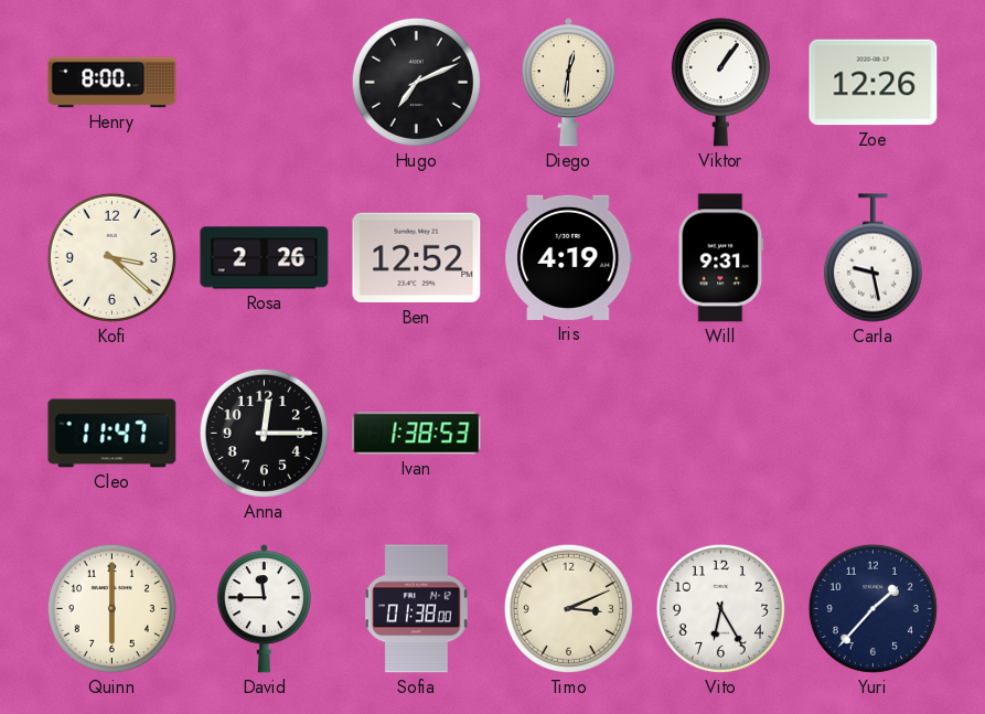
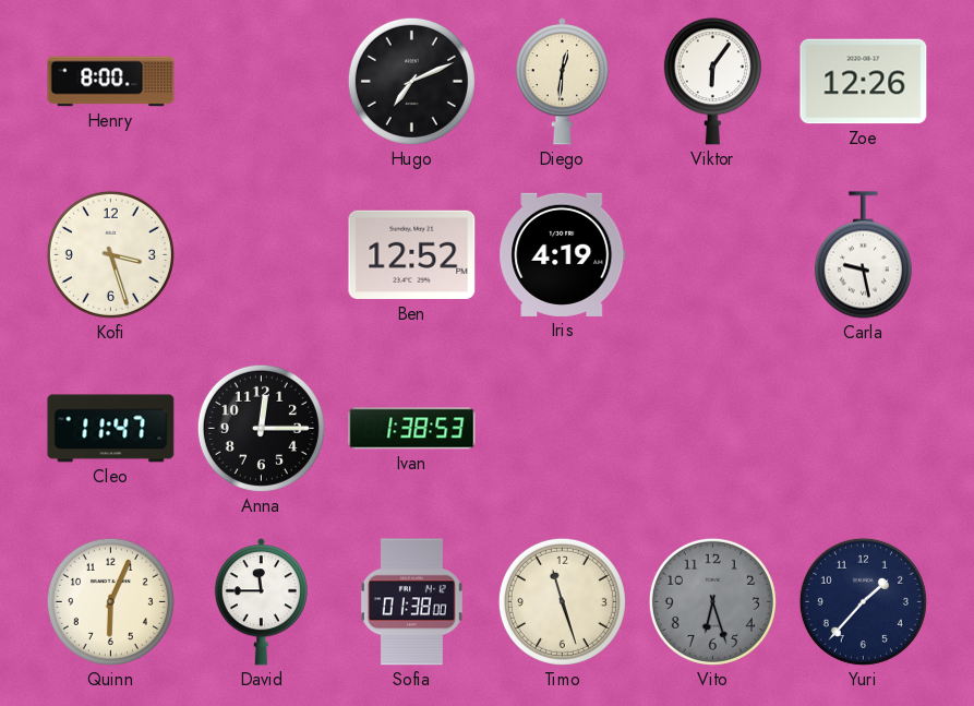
Viktor: 1:06 -> 6:06
Kofi: 3:22 -> 3:27
Rosa: 2:26 -> none
Will: 9:31 -> none
Quinn: 6:00 -> 6:04
Timo: 3:11 -> 11:27
Vito: 6:25 -> 6:27
Vito dial: white -> grey
